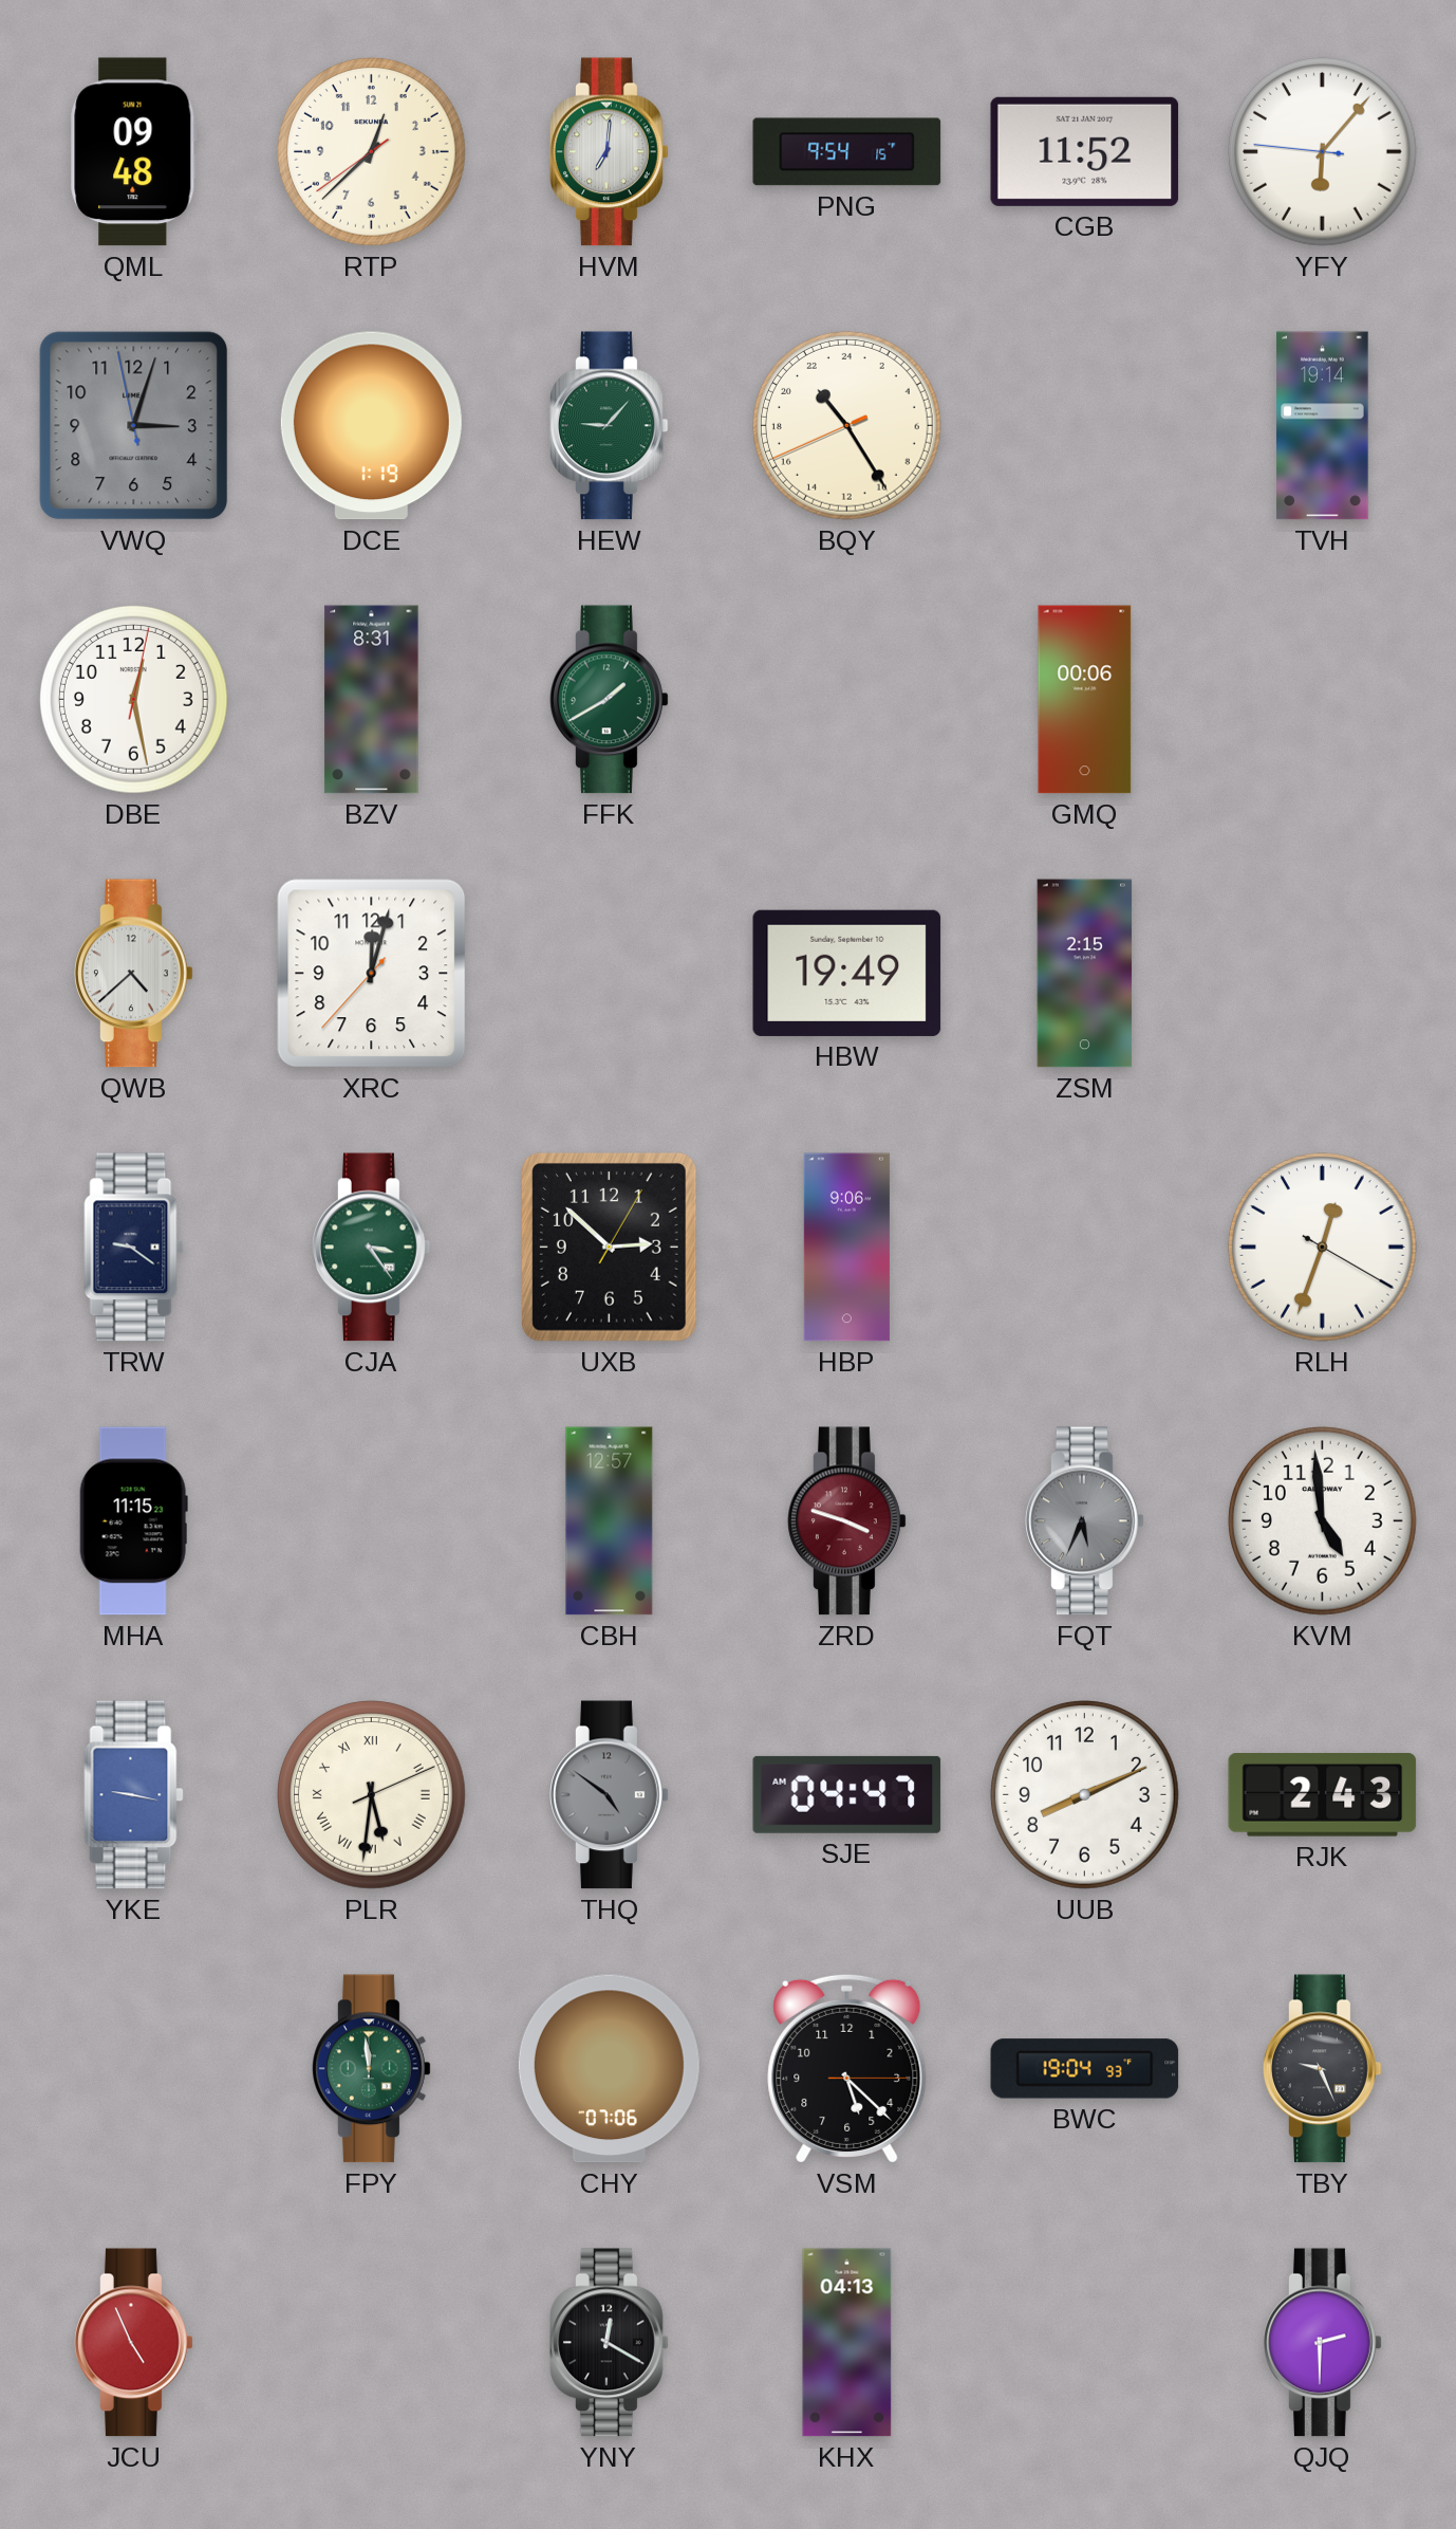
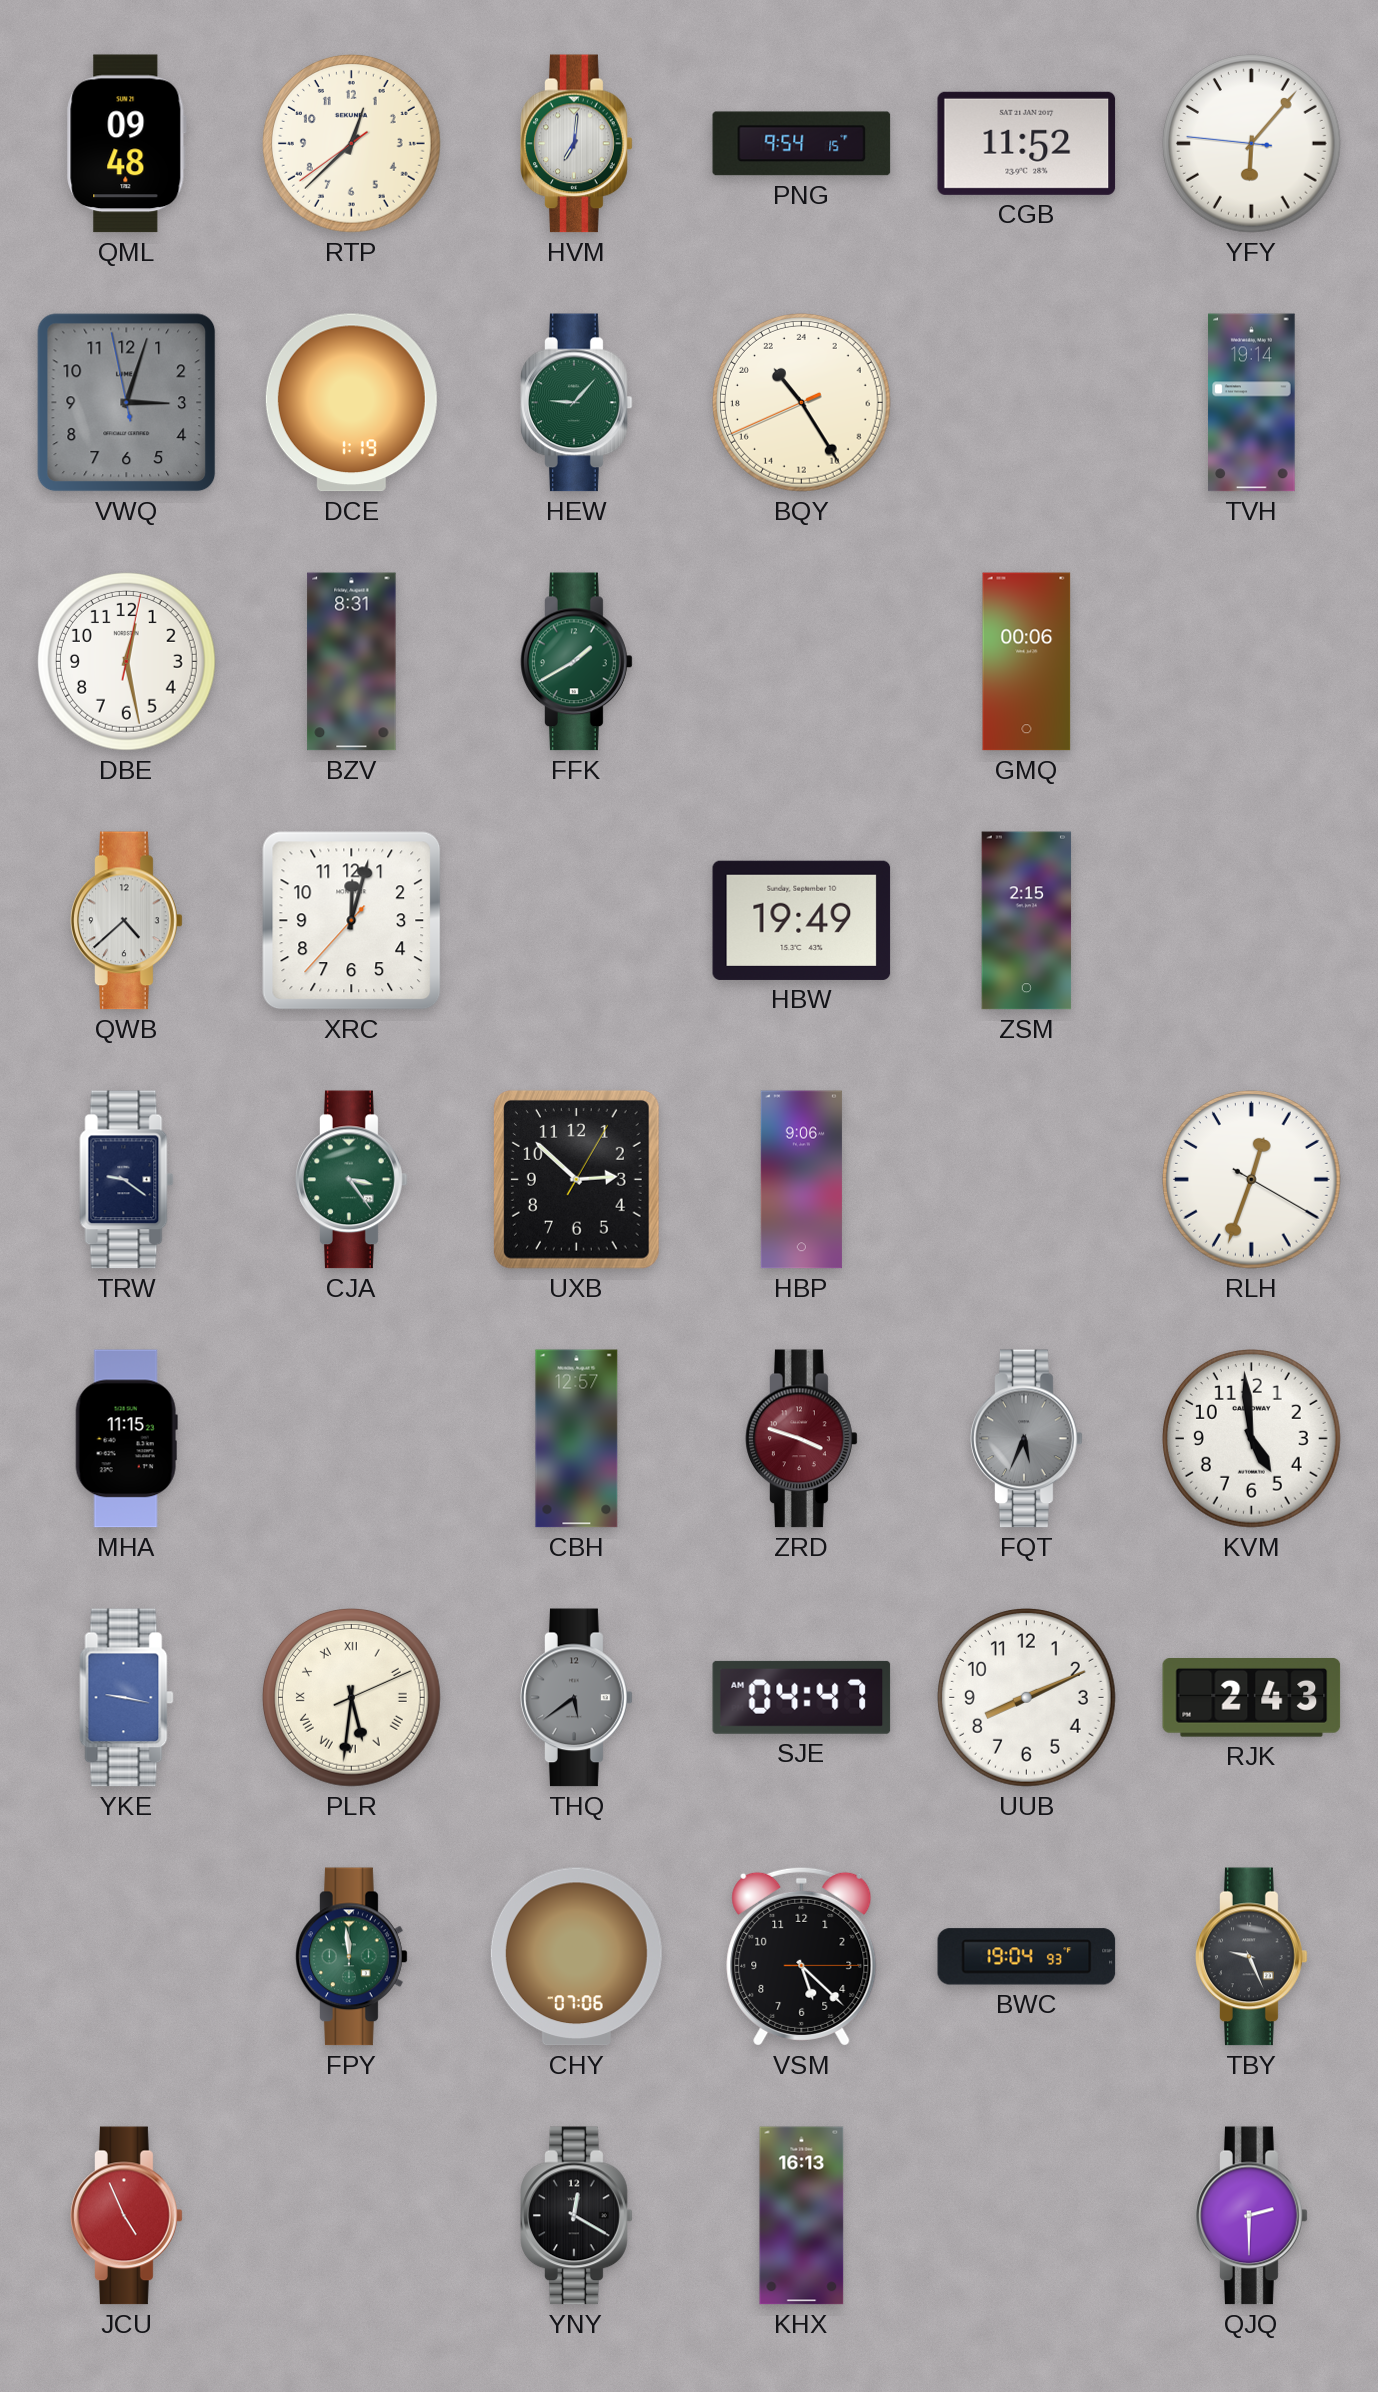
THQ: 4:51 -> 5:39
KHX: 04:13 -> 16:13
